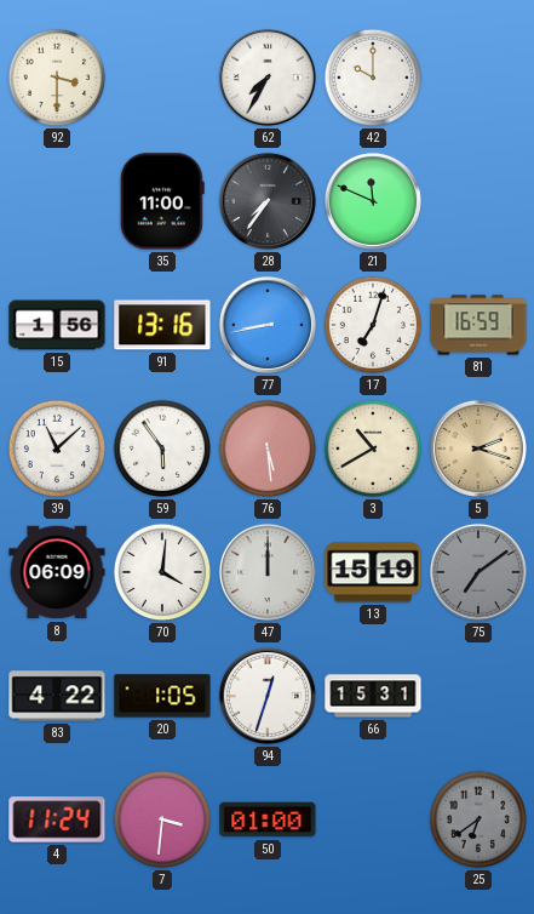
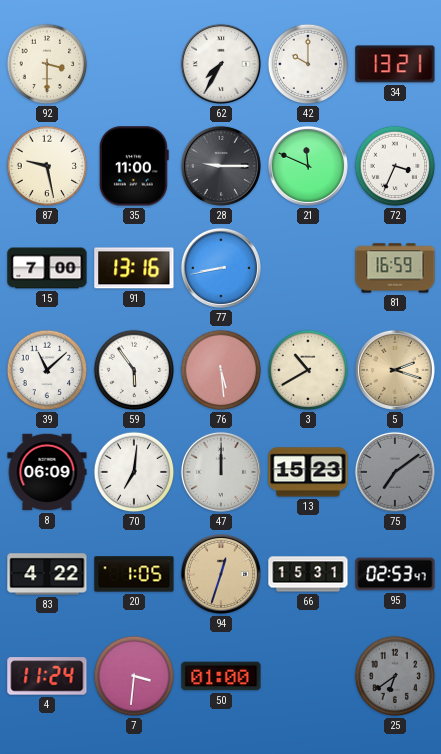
34: none -> 13:21
87: none -> 9:28
28: 7:36 -> 9:15
72: none -> 3:34
15: 1:56 -> 7:00
17: 7:03 -> none
70: 4:01 -> 7:01
13: 15:19 -> 15:23
94 dial: white -> champagne
95: none -> 02:53
